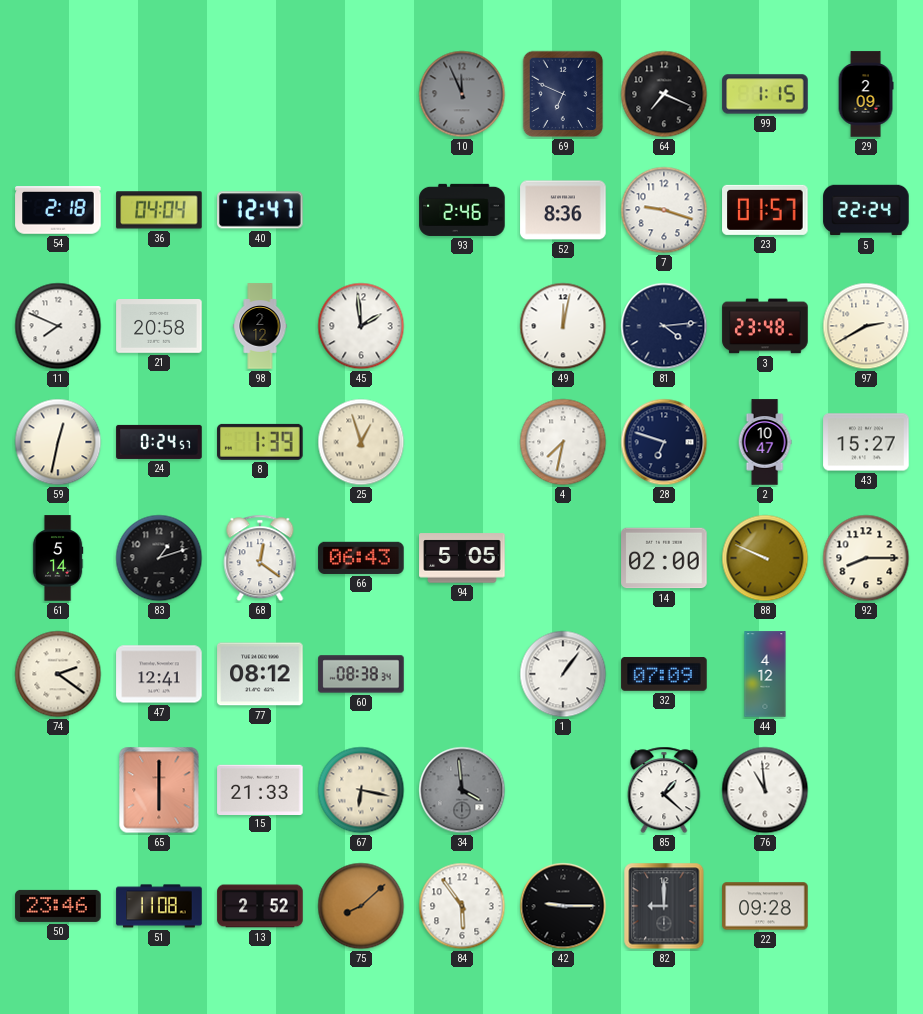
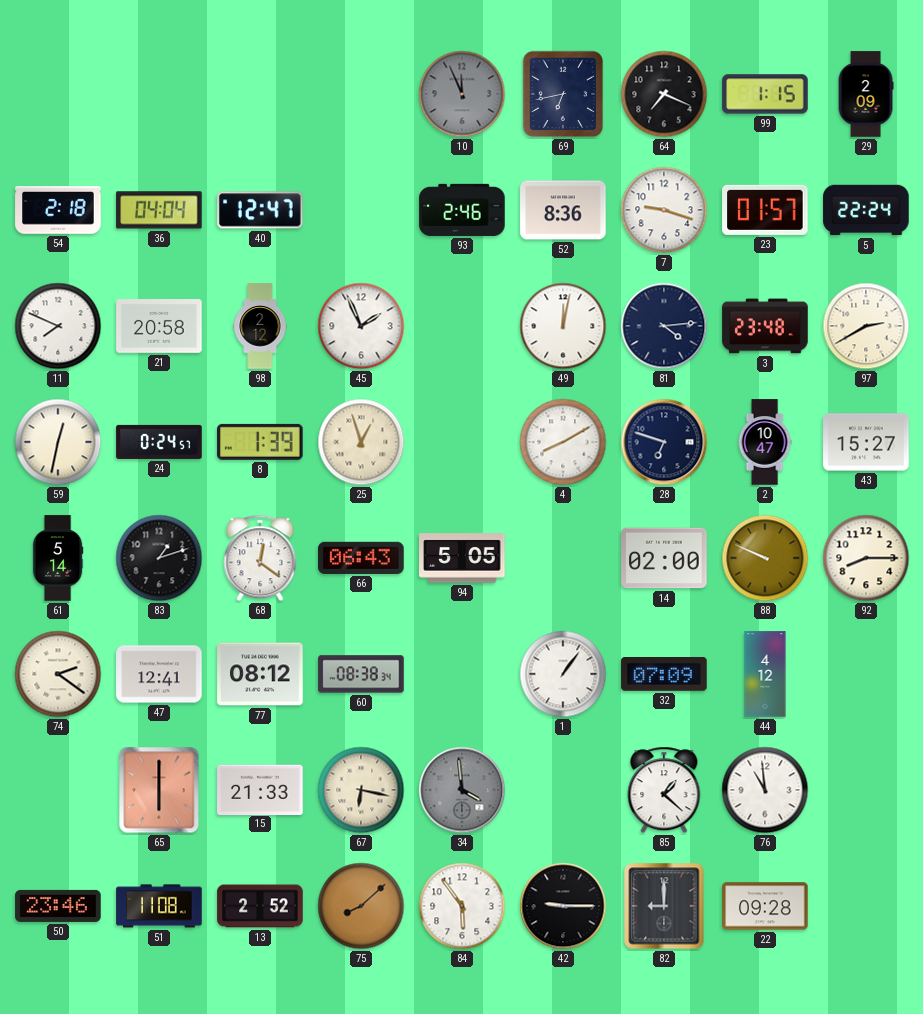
69: 6:49 -> 6:43
45: 1:59 -> 1:56
4: 7:32 -> 8:10
